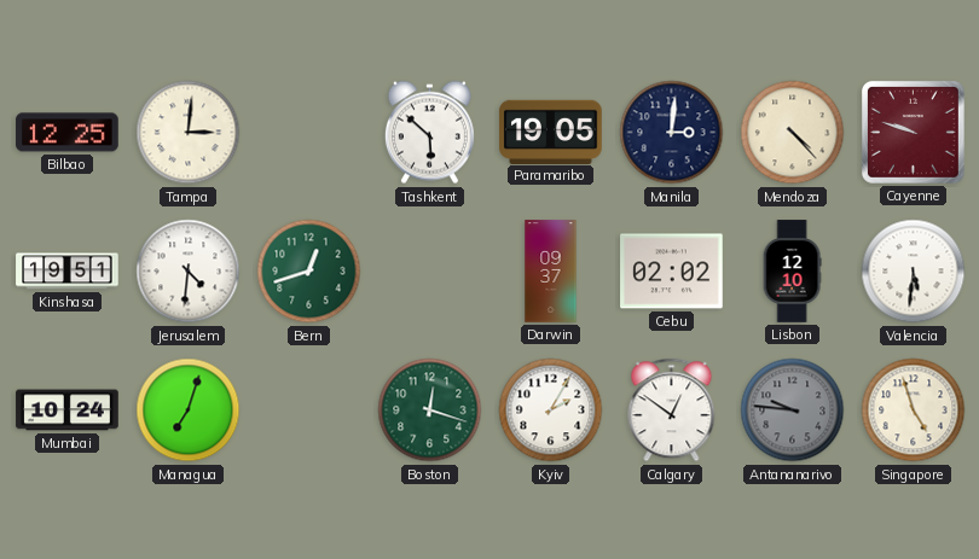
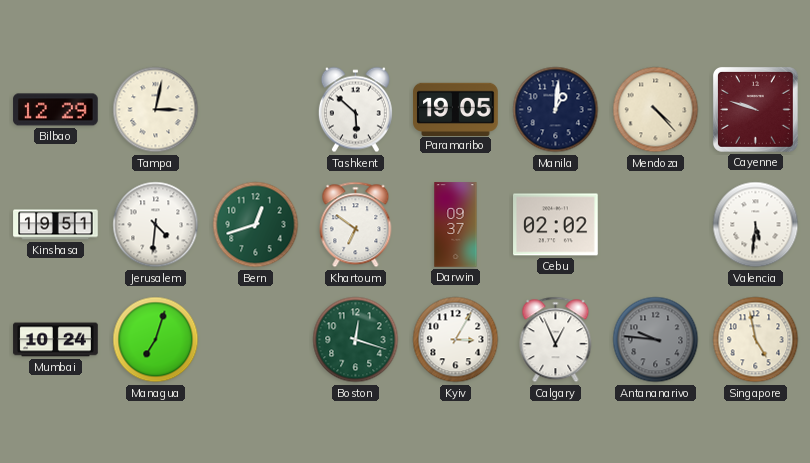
Bilbao: 12:25 -> 12:29
Tampa: 3:01 -> 3:02
Manila: 3:01 -> 1:01
Khartoum: none -> 6:51
Lisbon: 12:10 -> none
Kyiv: 2:05 -> 3:05
Calgary: 12:51 -> 12:56
Singapore: 4:57 -> 4:58
